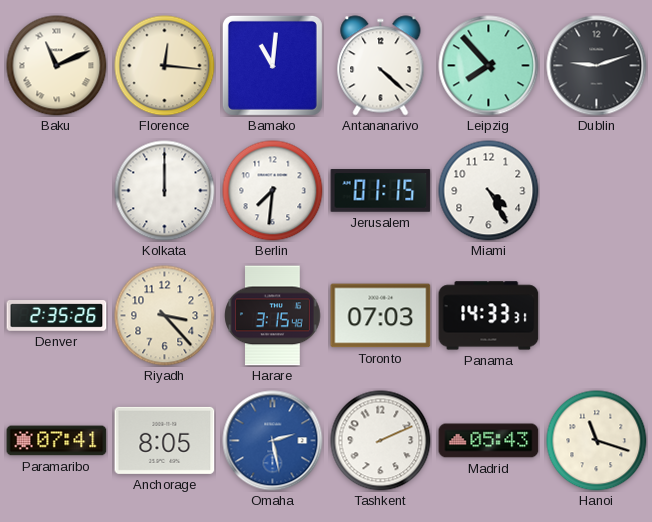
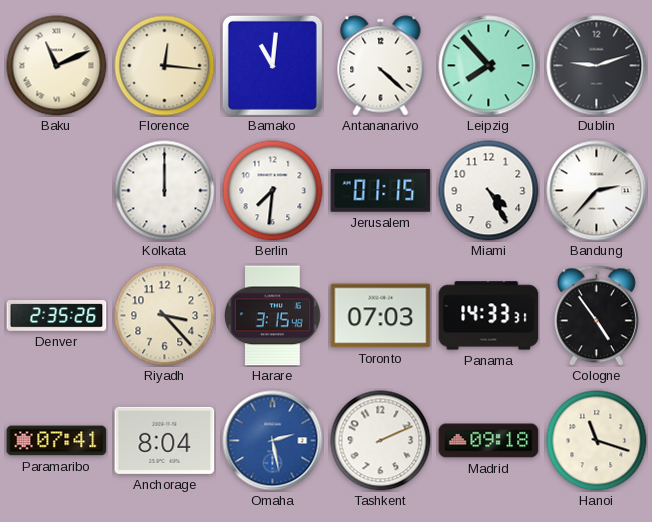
Bandung: none -> 2:37
Cologne: none -> 4:54
Anchorage: 8:05 -> 8:04
Madrid: 05:43 -> 09:18
